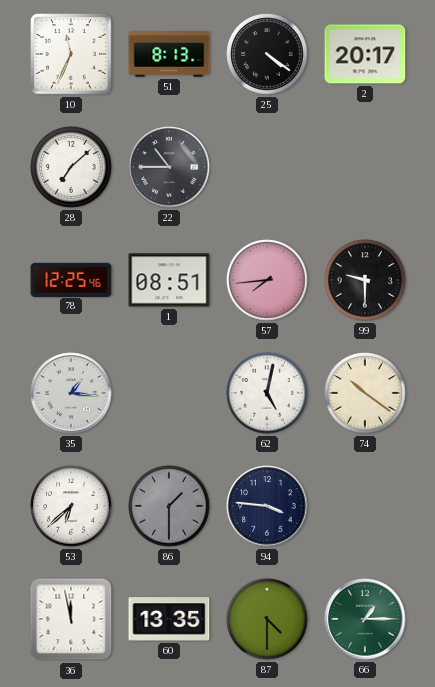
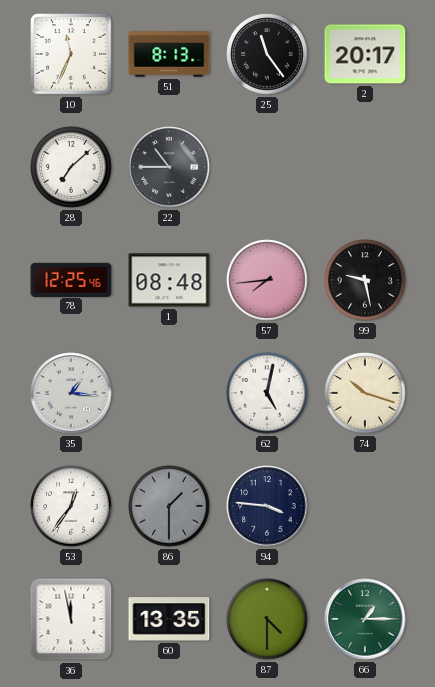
25: 4:21 -> 11:24
1: 08:51 -> 08:48
99: 9:30 -> 9:28
74: 10:21 -> 10:18
53: 6:38 -> 12:36
